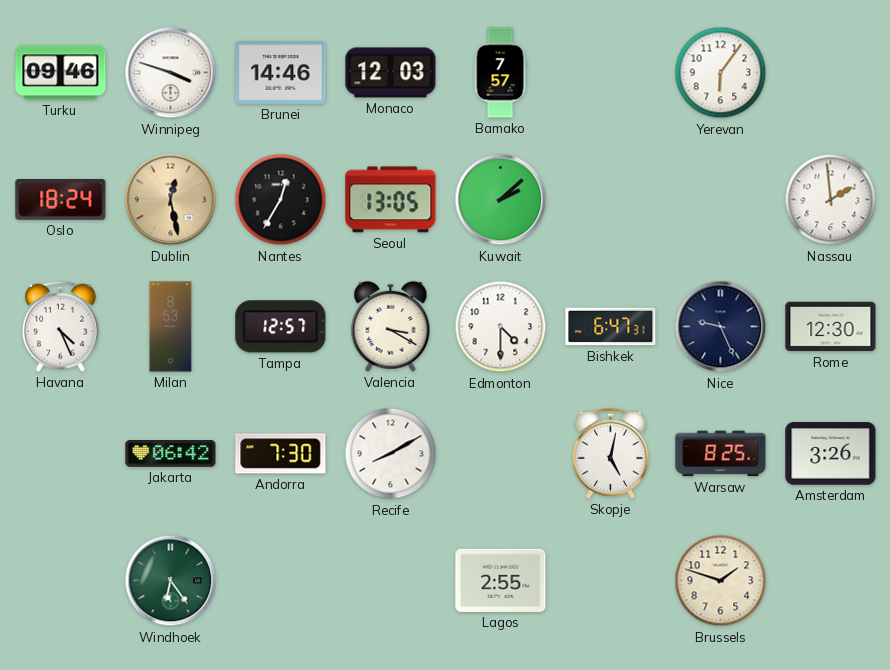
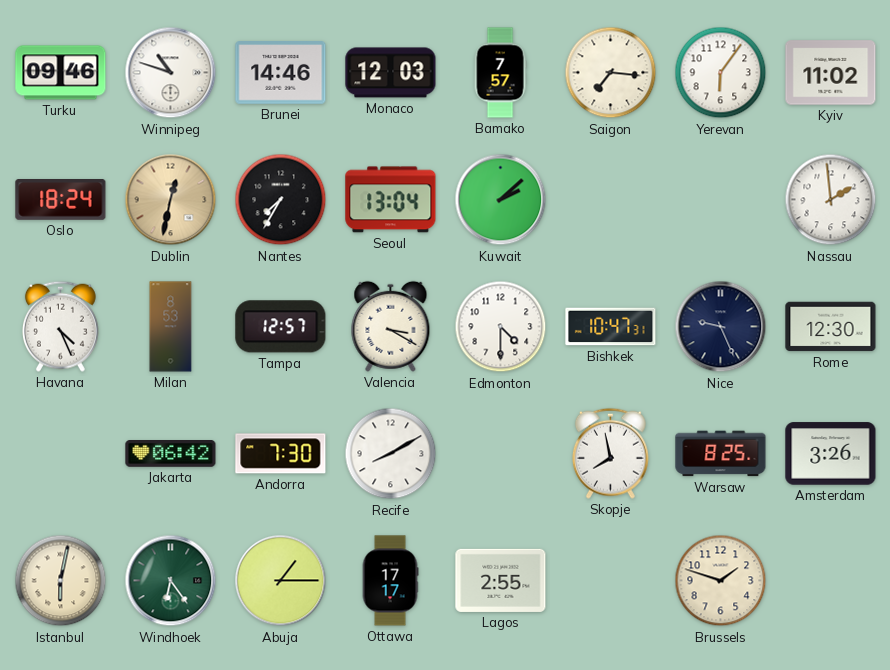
Winnipeg: 3:48 -> 10:48
Saigon: none -> 7:16
Kyiv: none -> 11:02
Dublin: 12:28 -> 12:32
Nantes: 12:35 -> 7:35
Seoul: 13:05 -> 13:04
Bishkek: 6:47 -> 10:47
Skopje: 5:02 -> 7:58
Istanbul: none -> 6:02
Abuja: none -> 1:15
Ottawa: none -> 17:17
